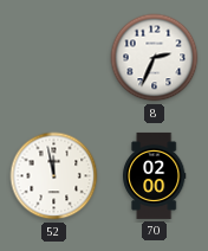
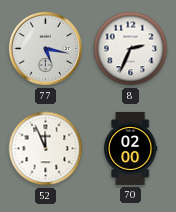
77: none -> 5:17
52: 11:58 -> 11:56
